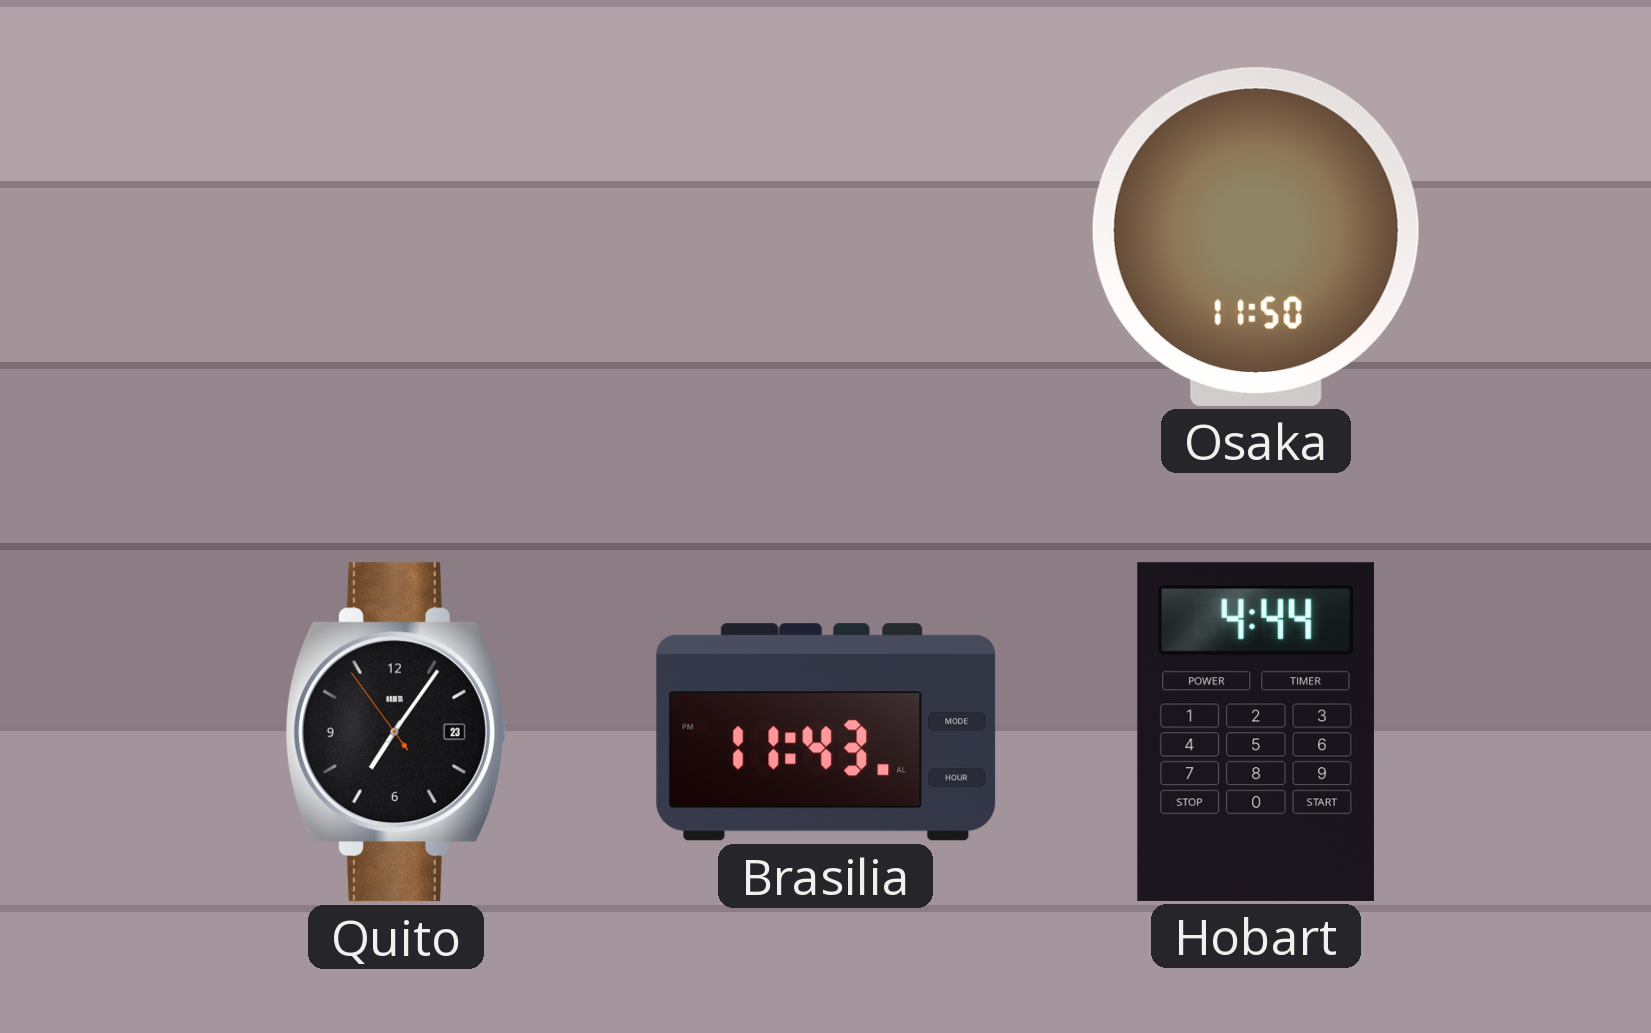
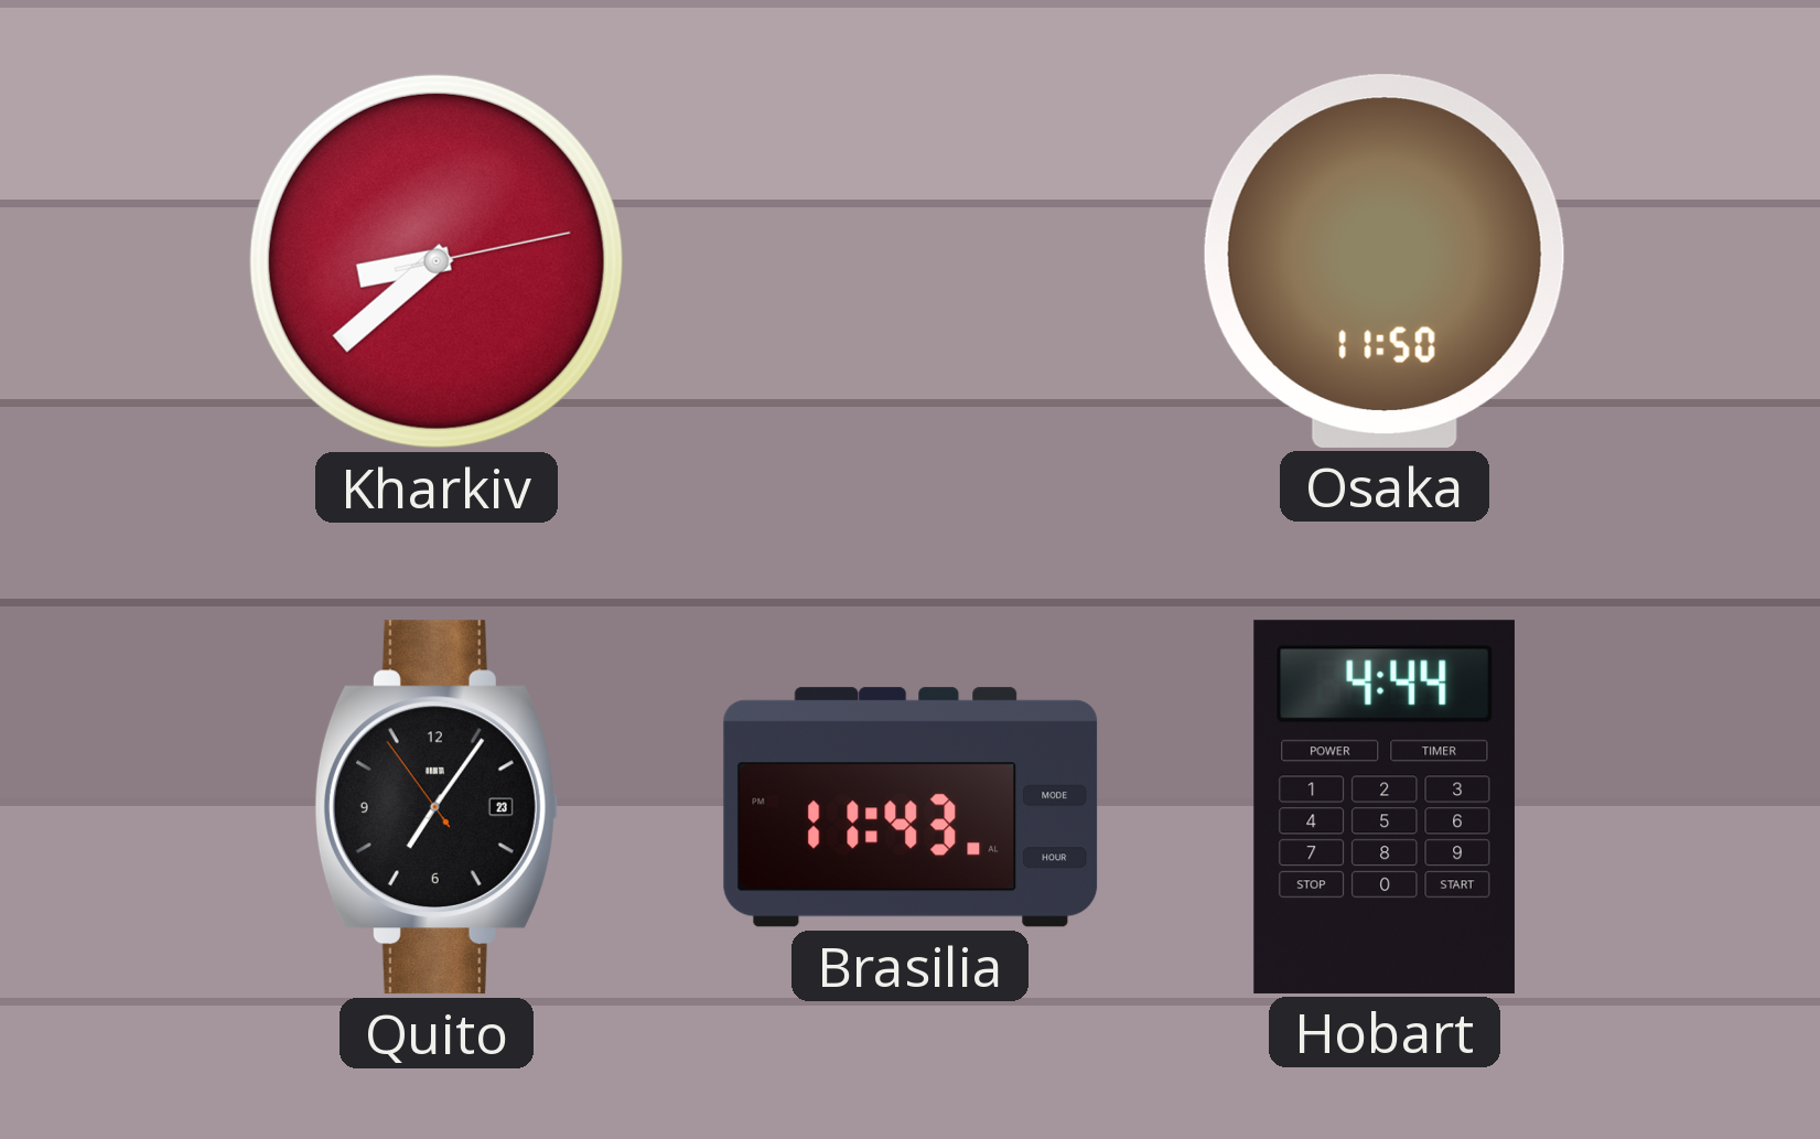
Kharkiv: none -> 8:38
